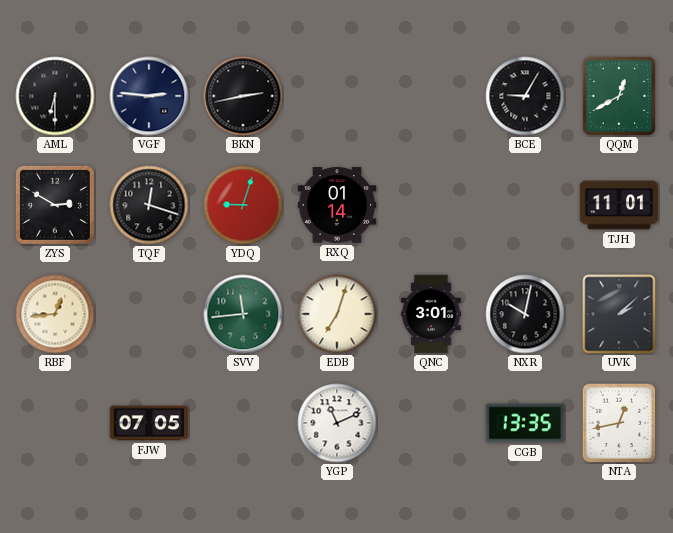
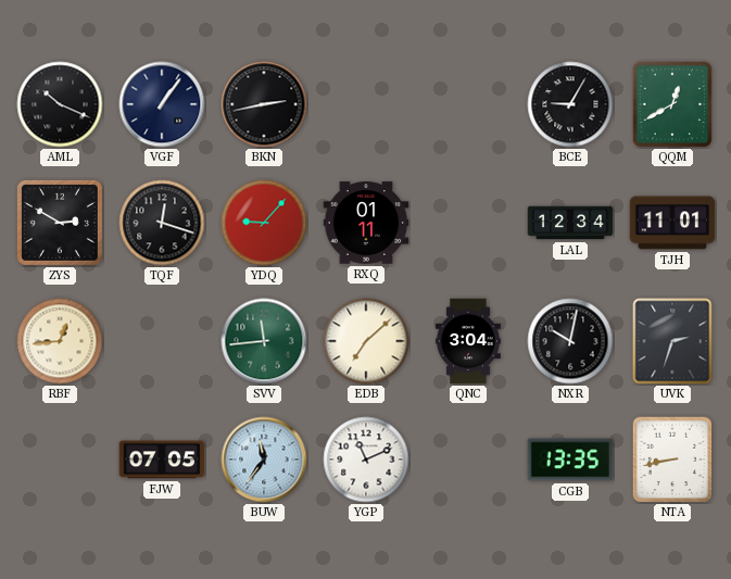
AML: 6:30 -> 10:19
VGF: 2:46 -> 1:06
YDQ: 9:03 -> 9:07
RXQ: 01:14 -> 01:11
LAL: none -> 12:34
EDB: 7:03 -> 7:08
QNC: 3:01 -> 3:04
UVK: 2:08 -> 2:33
BUW: none -> 11:36
NTA: 12:43 -> 8:43
